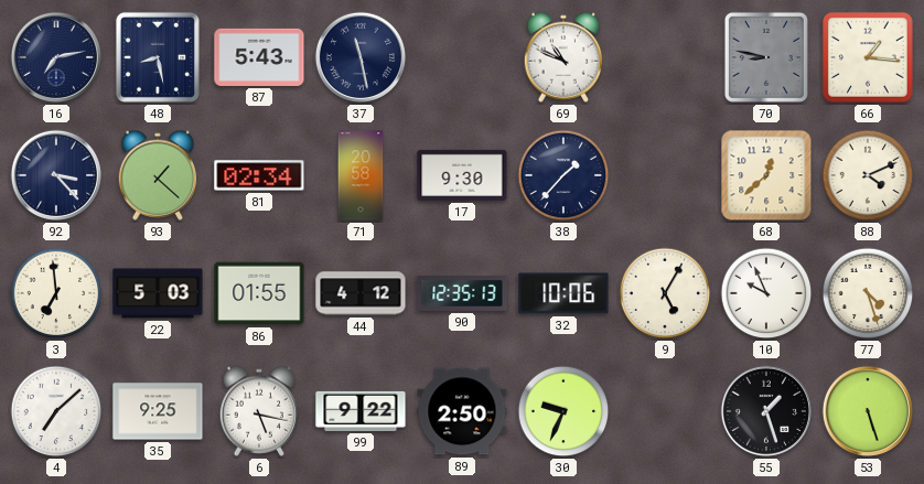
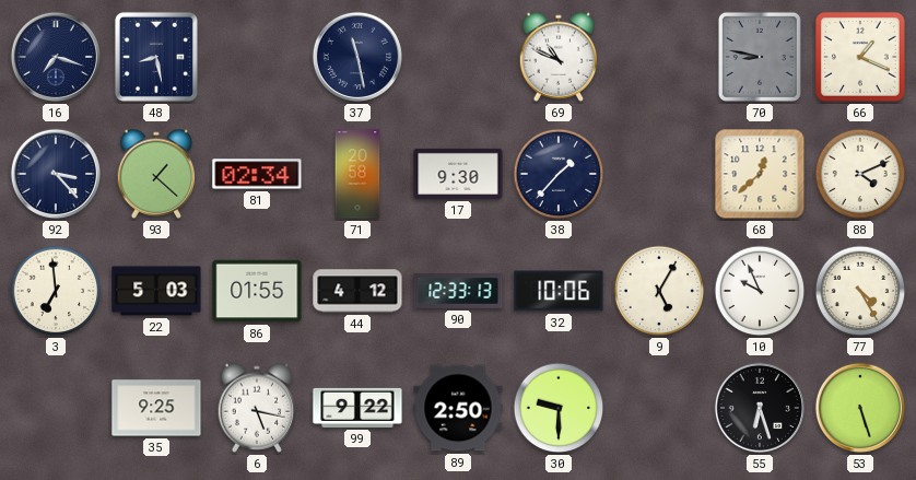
16: 7:13 -> 7:18
87: 5:43 -> none
66: 1:16 -> 1:19
90: 12:35 -> 12:33
77: 4:27 -> 4:25
4: 7:08 -> none
30: 9:34 -> 9:30
55: 1:27 -> 6:27
